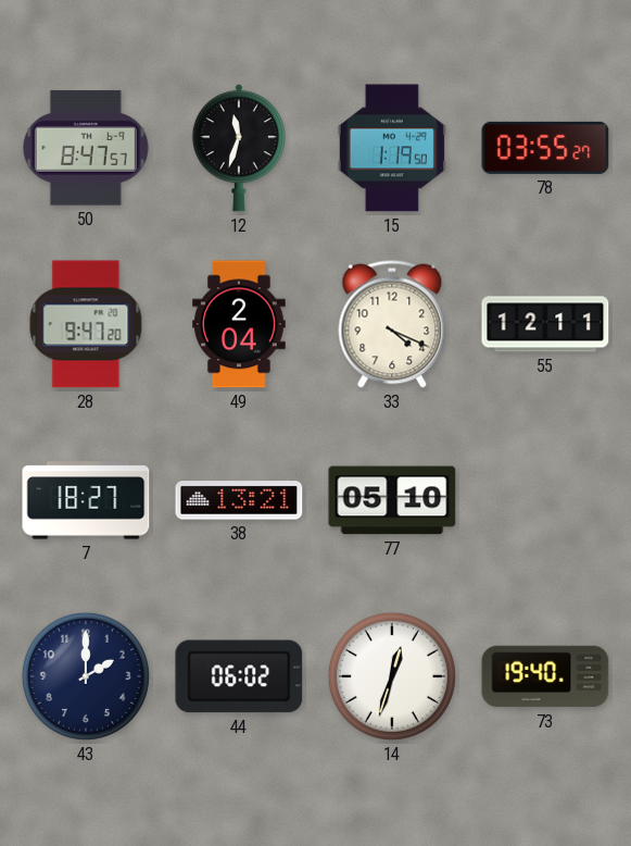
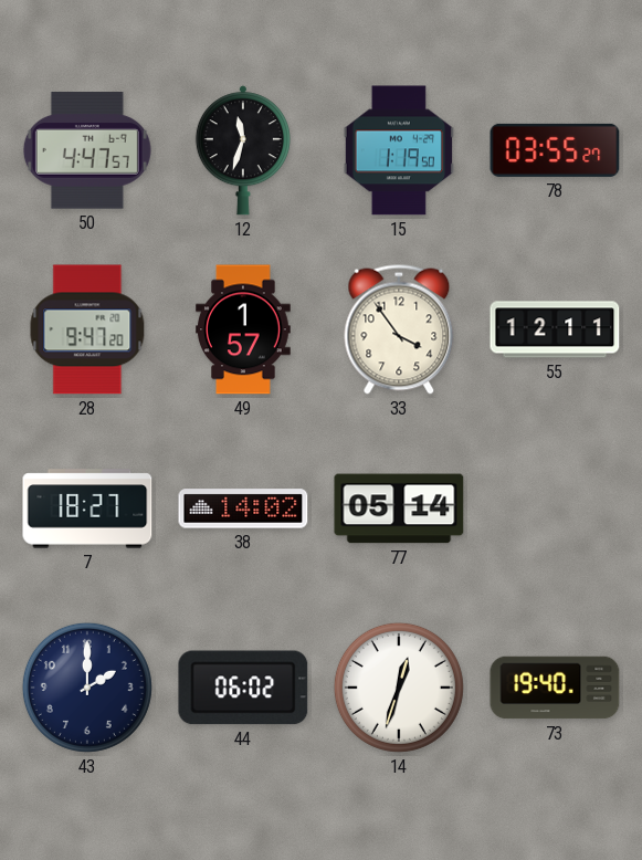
50: 8:47 -> 4:47
49: 2:04 -> 1:57
33: 4:19 -> 3:54
38: 13:21 -> 14:02
77: 05:10 -> 05:14
